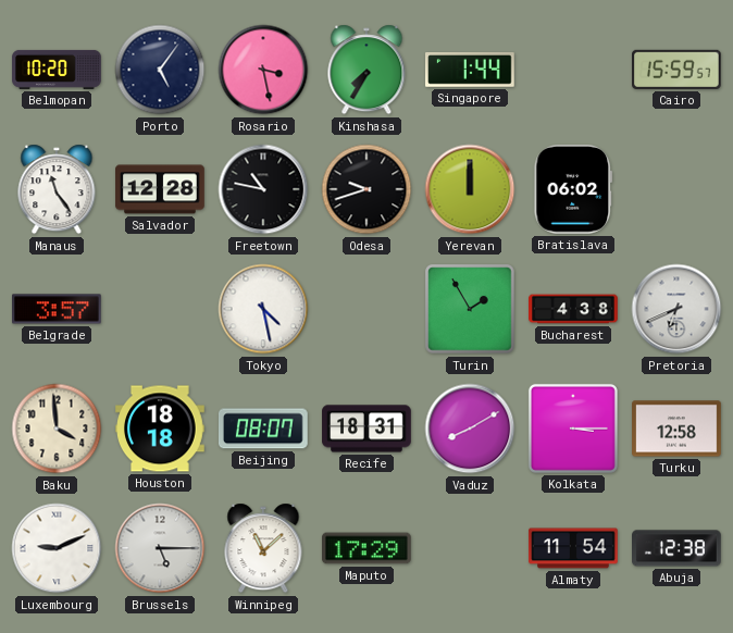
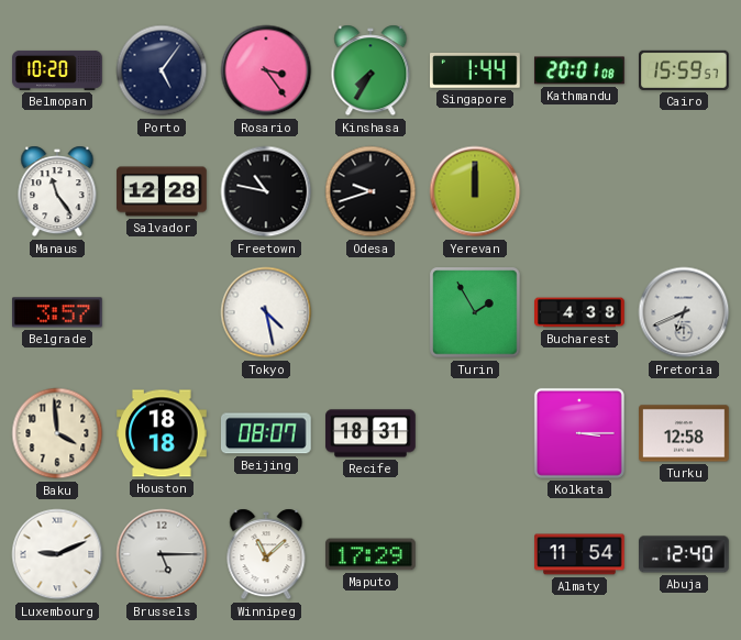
Rosario: 3:28 -> 3:24
Kathmandu: none -> 20:01
Bratislava: 06:02 -> none
Vaduz: 8:10 -> none
Abuja: 12:38 -> 12:40
